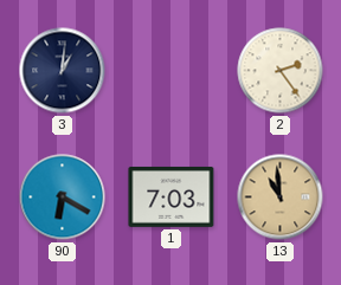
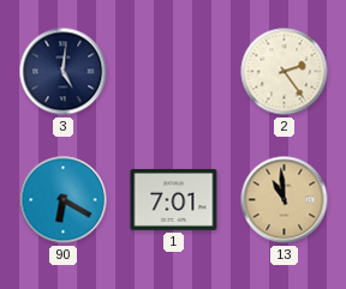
3: 1:01 -> 5:01
1: 7:03 -> 7:01
